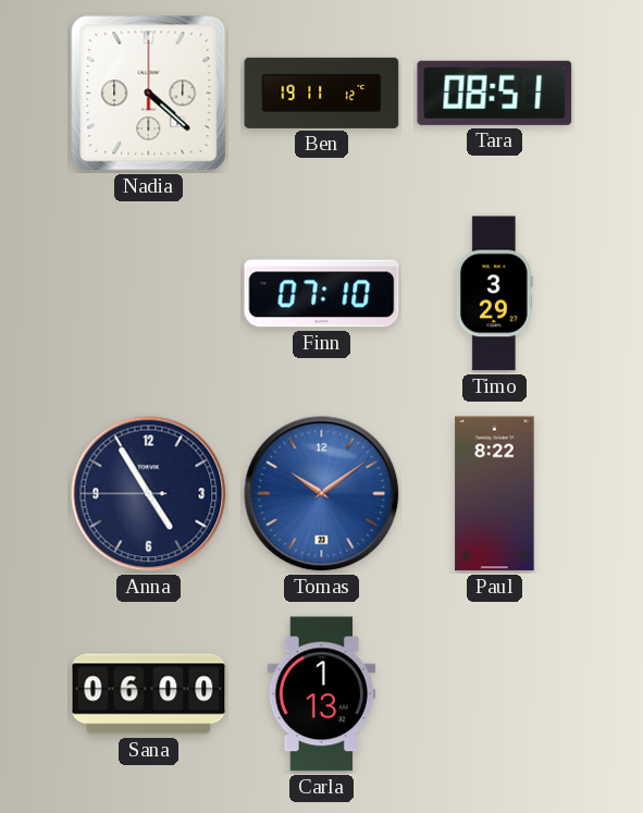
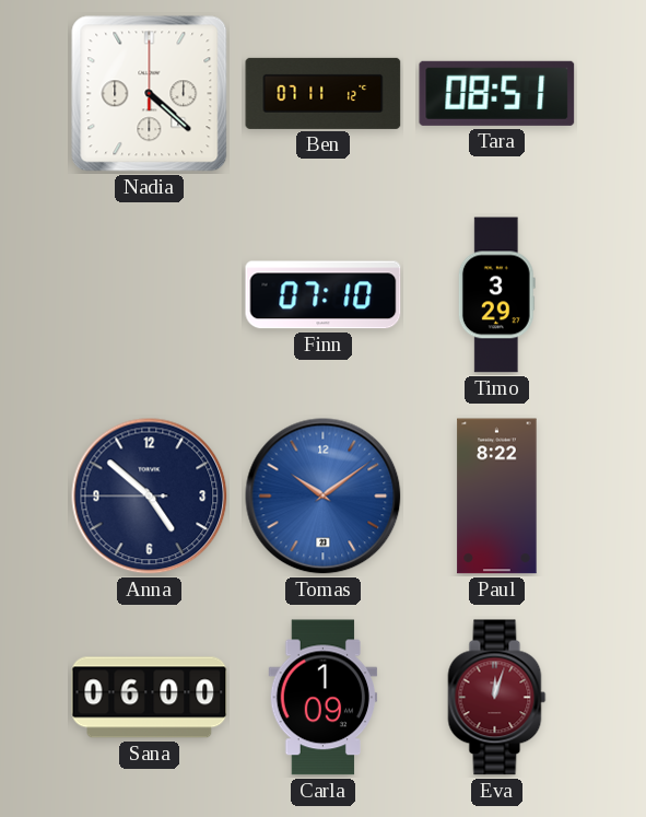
Ben: 19:11 -> 07:11
Anna: 4:54 -> 4:51
Carla: 1:13 -> 1:09
Eva: none -> 12:03
